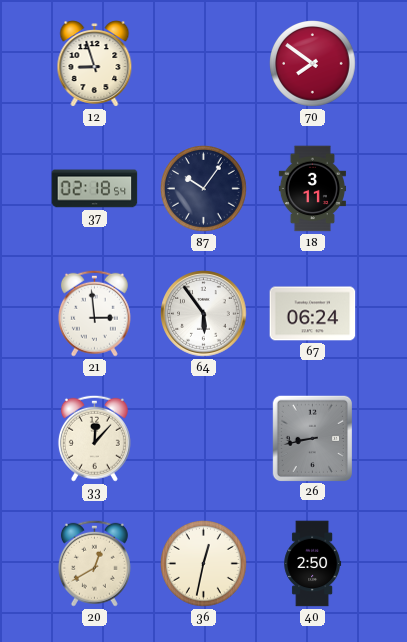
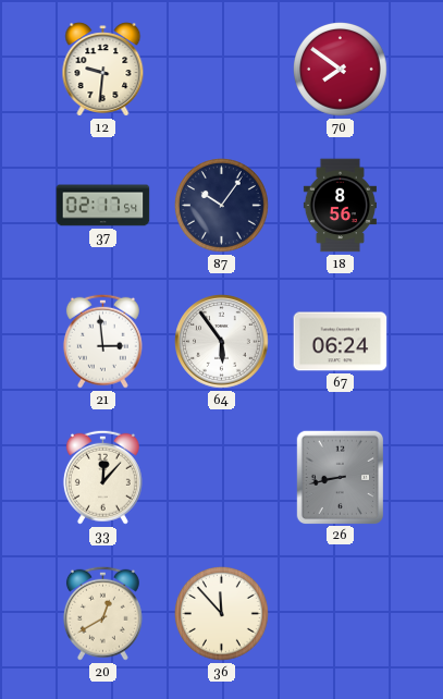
12: 8:57 -> 9:31
37: 02:18 -> 02:17
18: 3:11 -> 8:56
36: 12:32 -> 11:53
40: 2:50 -> none
